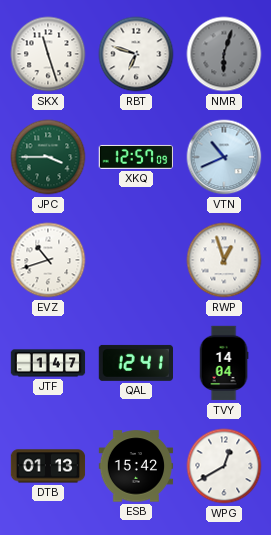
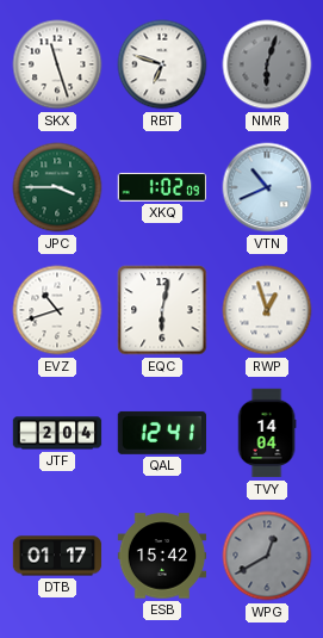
XKQ: 12:57 -> 1:02
EQC: none -> 6:02
JTF: 1:47 -> 2:04
DTB: 01:13 -> 01:17
WPG dial: white -> grey
